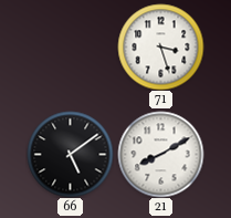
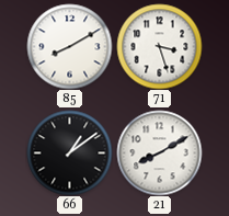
85: none -> 8:10
66: 5:09 -> 1:09
